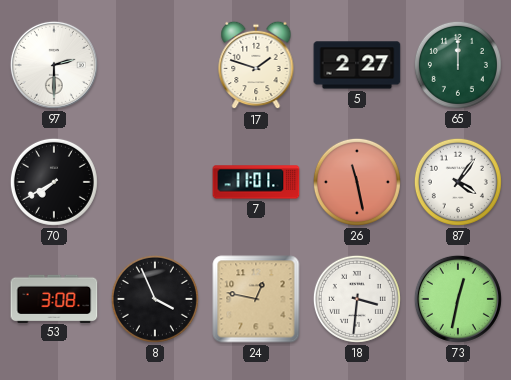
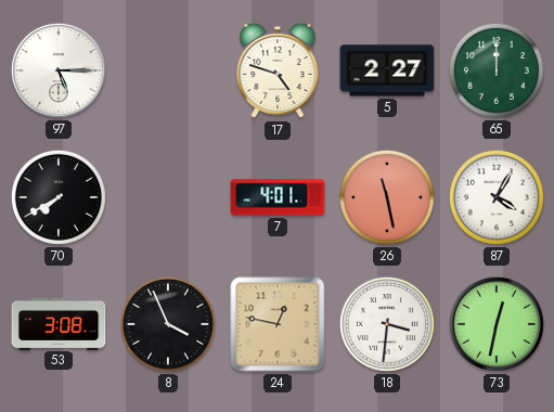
97: 2:30 -> 5:15
17: 1:48 -> 4:48
7: 11:01 -> 4:01
87: 4:06 -> 4:05
